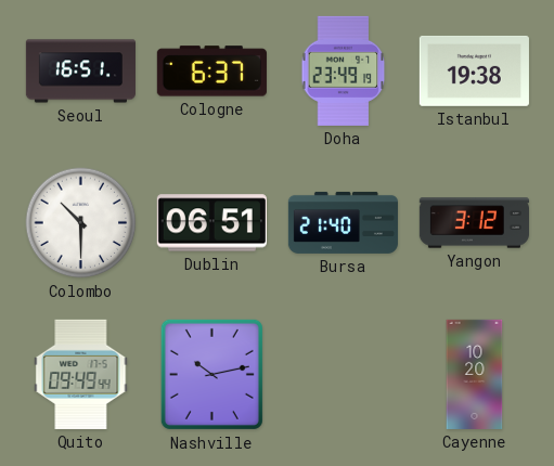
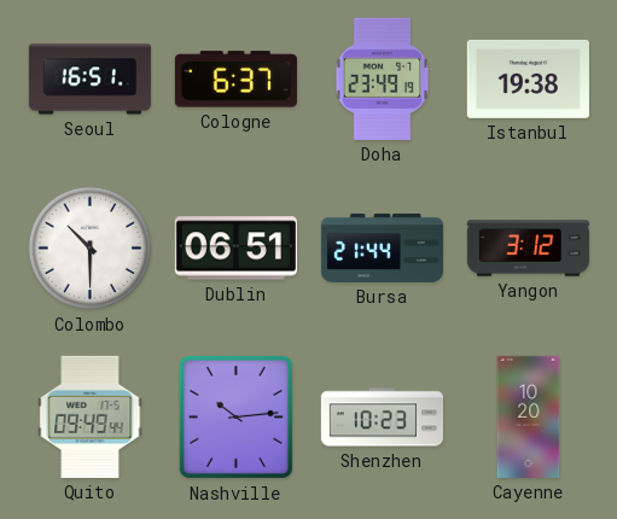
Bursa: 21:40 -> 21:44
Nashville: 10:13 -> 10:14
Shenzhen: none -> 10:23
